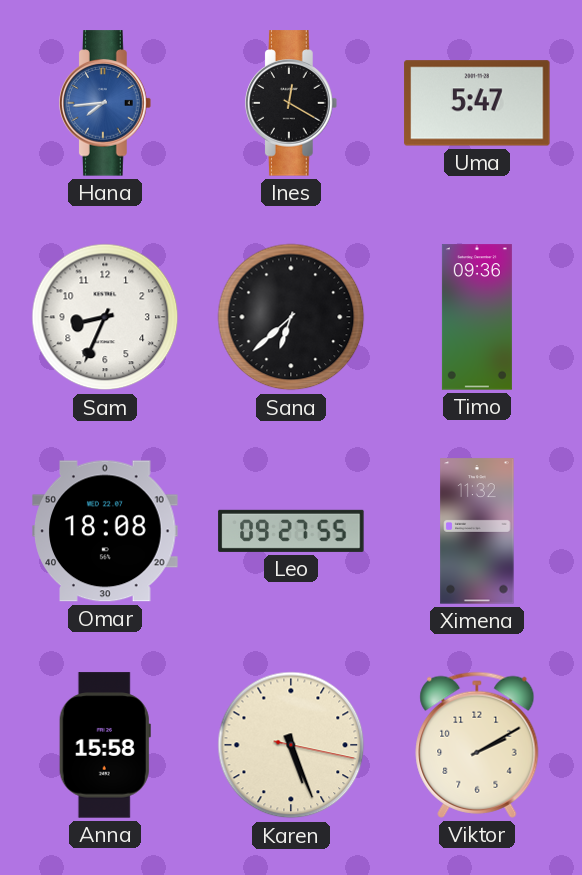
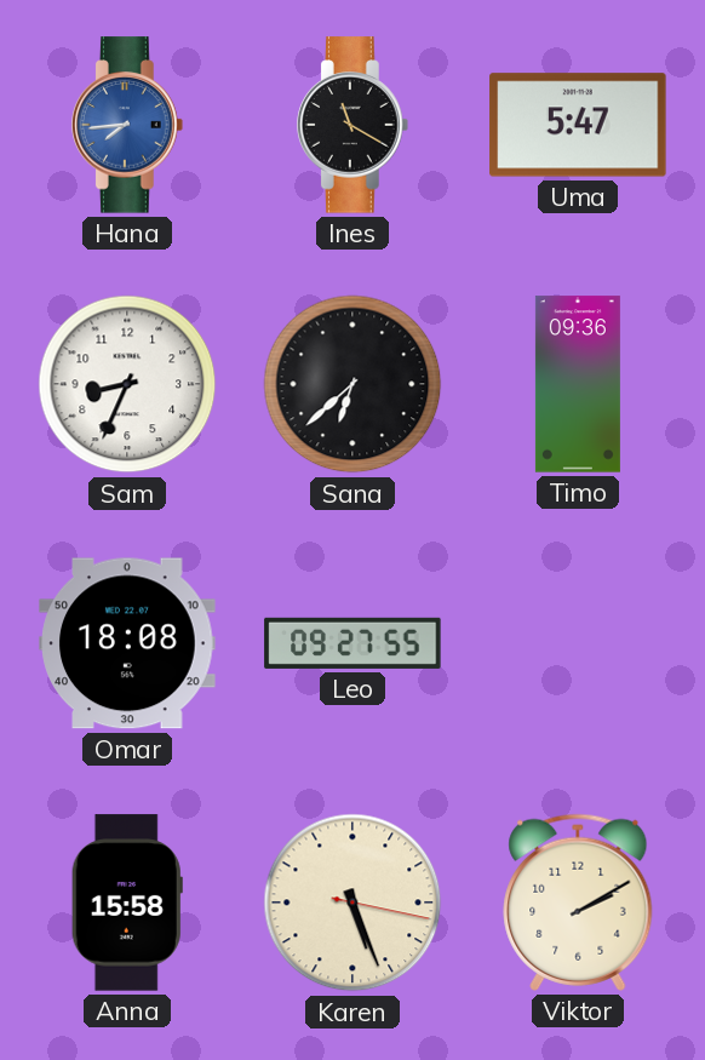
Ines: 12:20 -> 11:20
Ximena: 11:32 -> none
